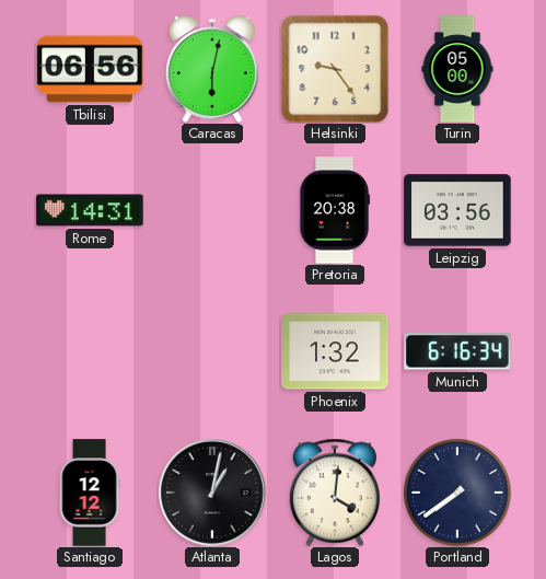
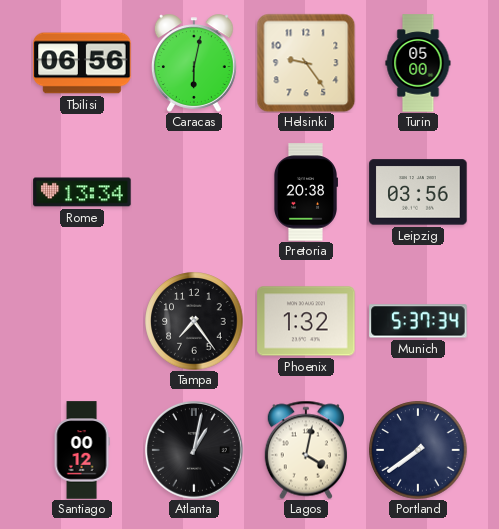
Rome: 14:31 -> 13:34
Tampa: none -> 7:24
Munich: 6:16 -> 5:37
Santiago: 12:12 -> 00:12
Lagos: 4:01 -> 4:02
